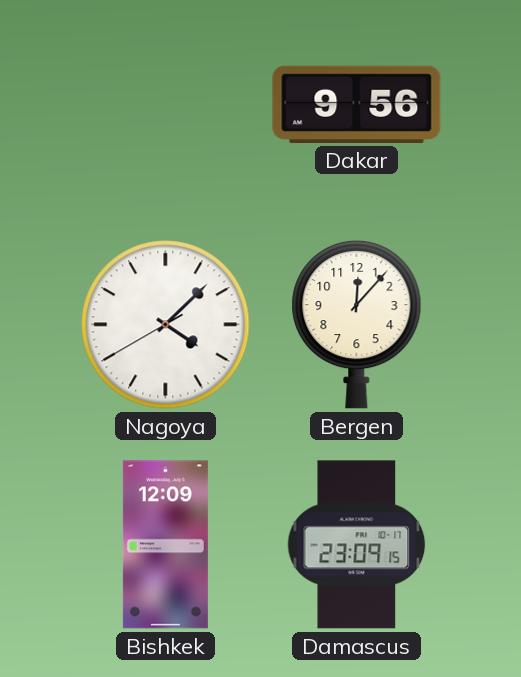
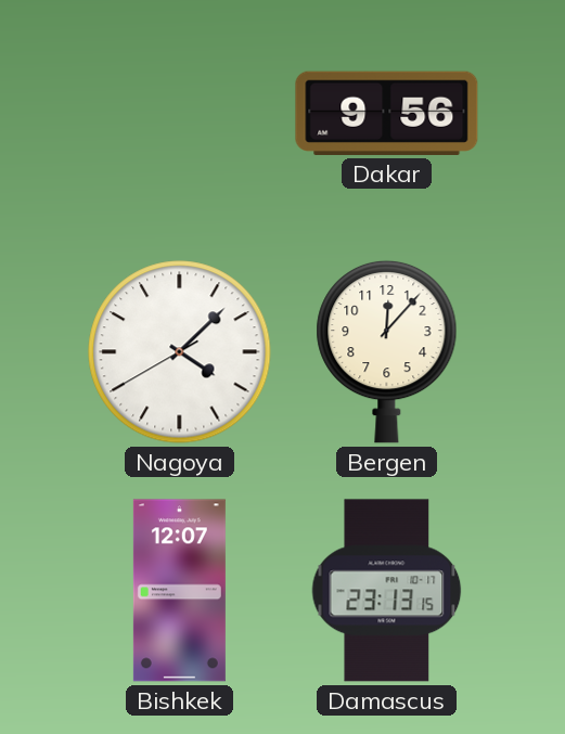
Bishkek: 12:09 -> 12:07
Damascus: 23:09 -> 23:13
